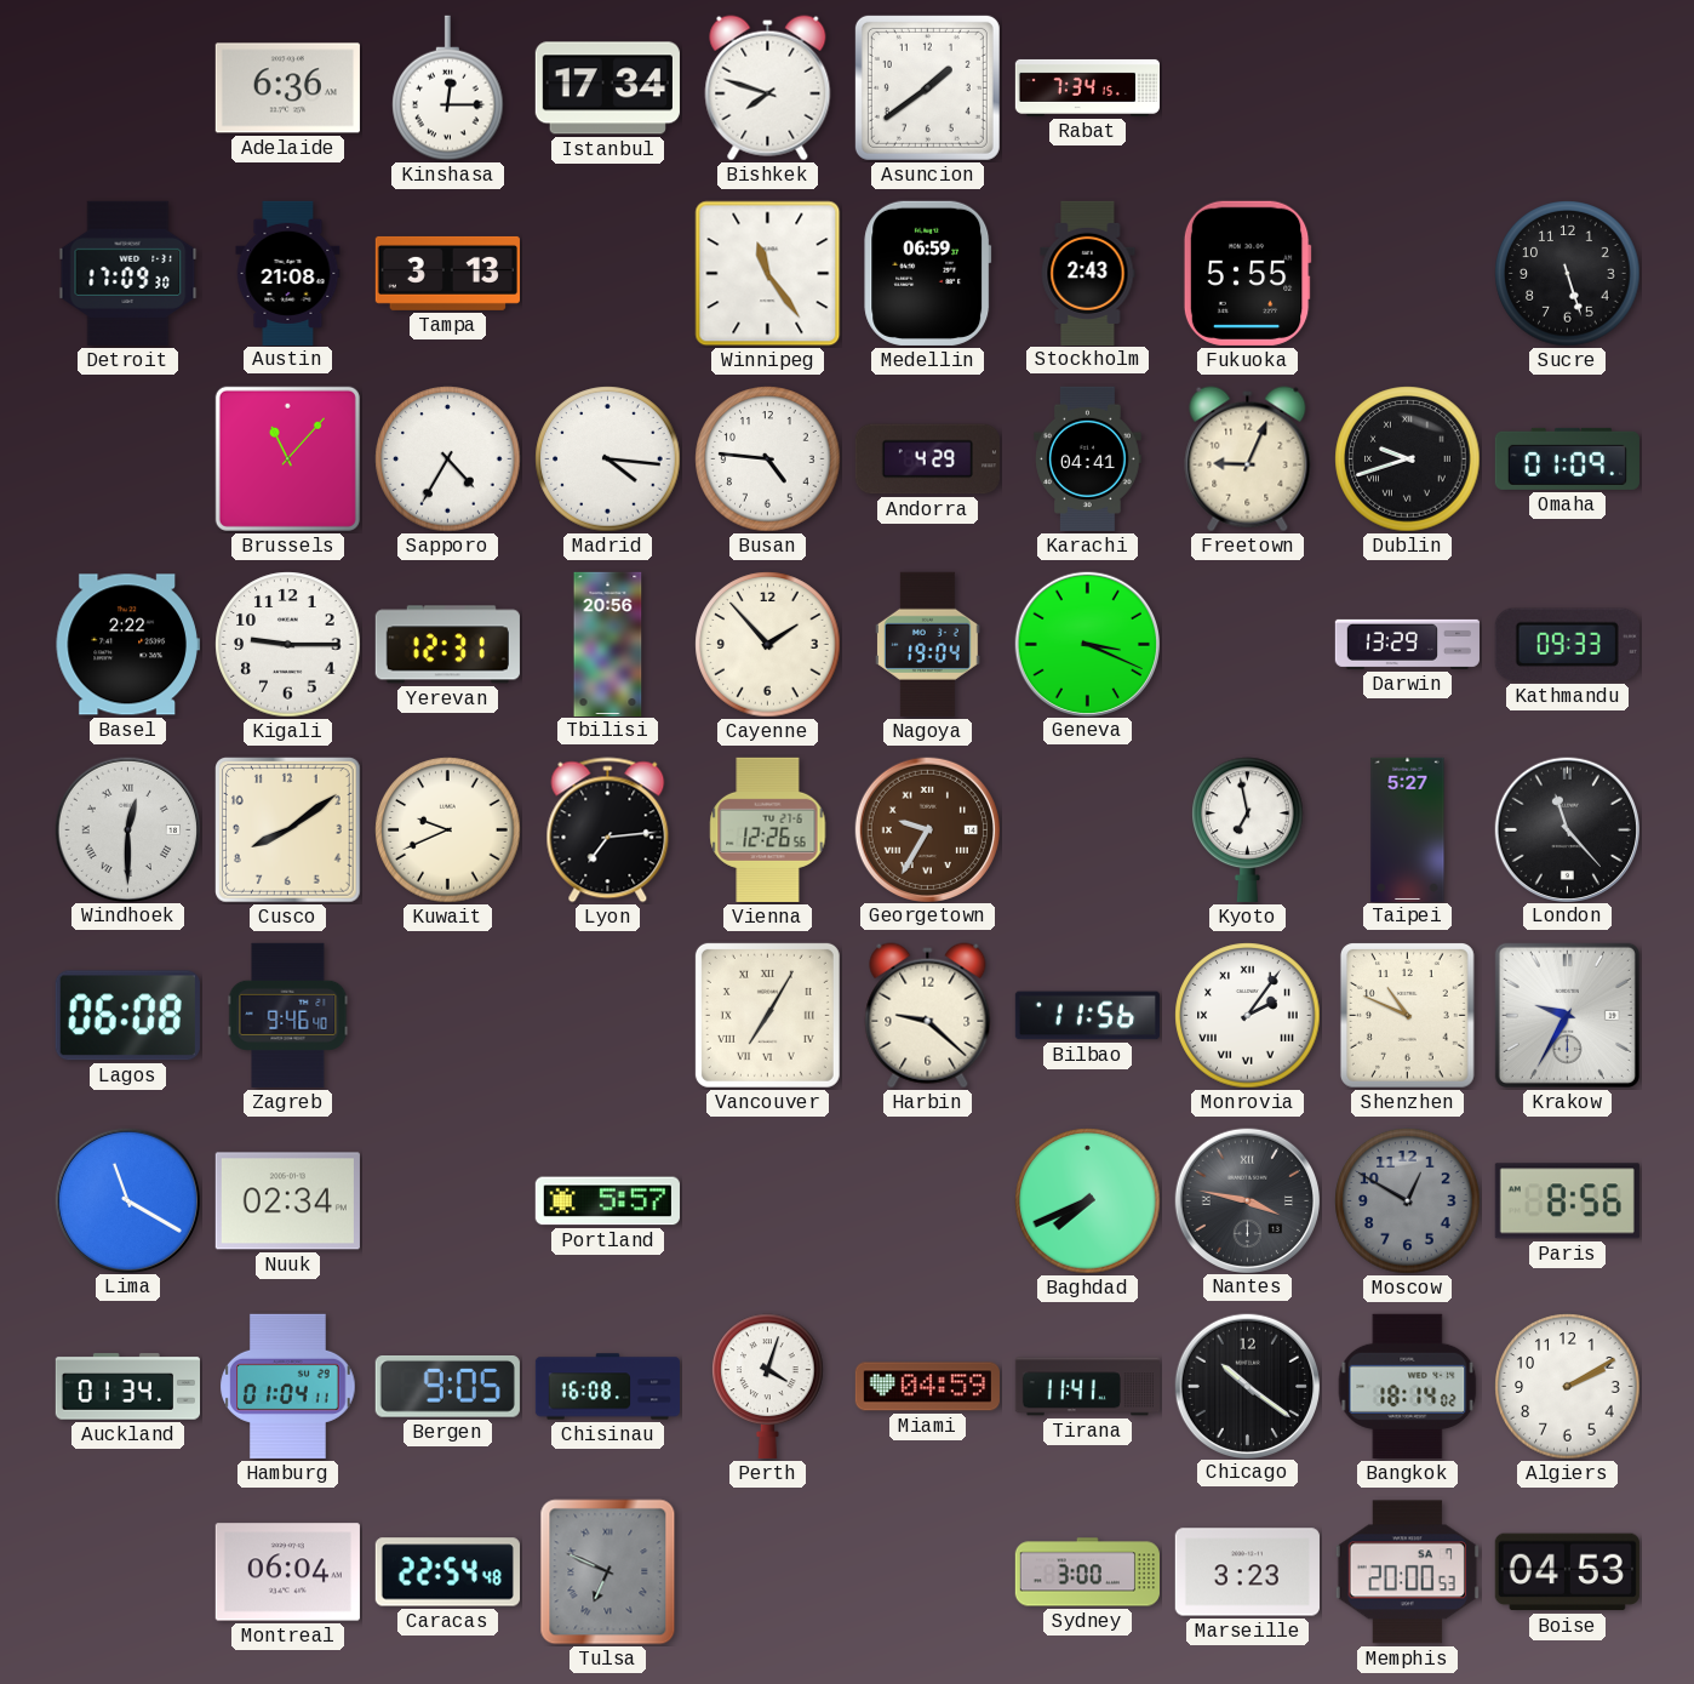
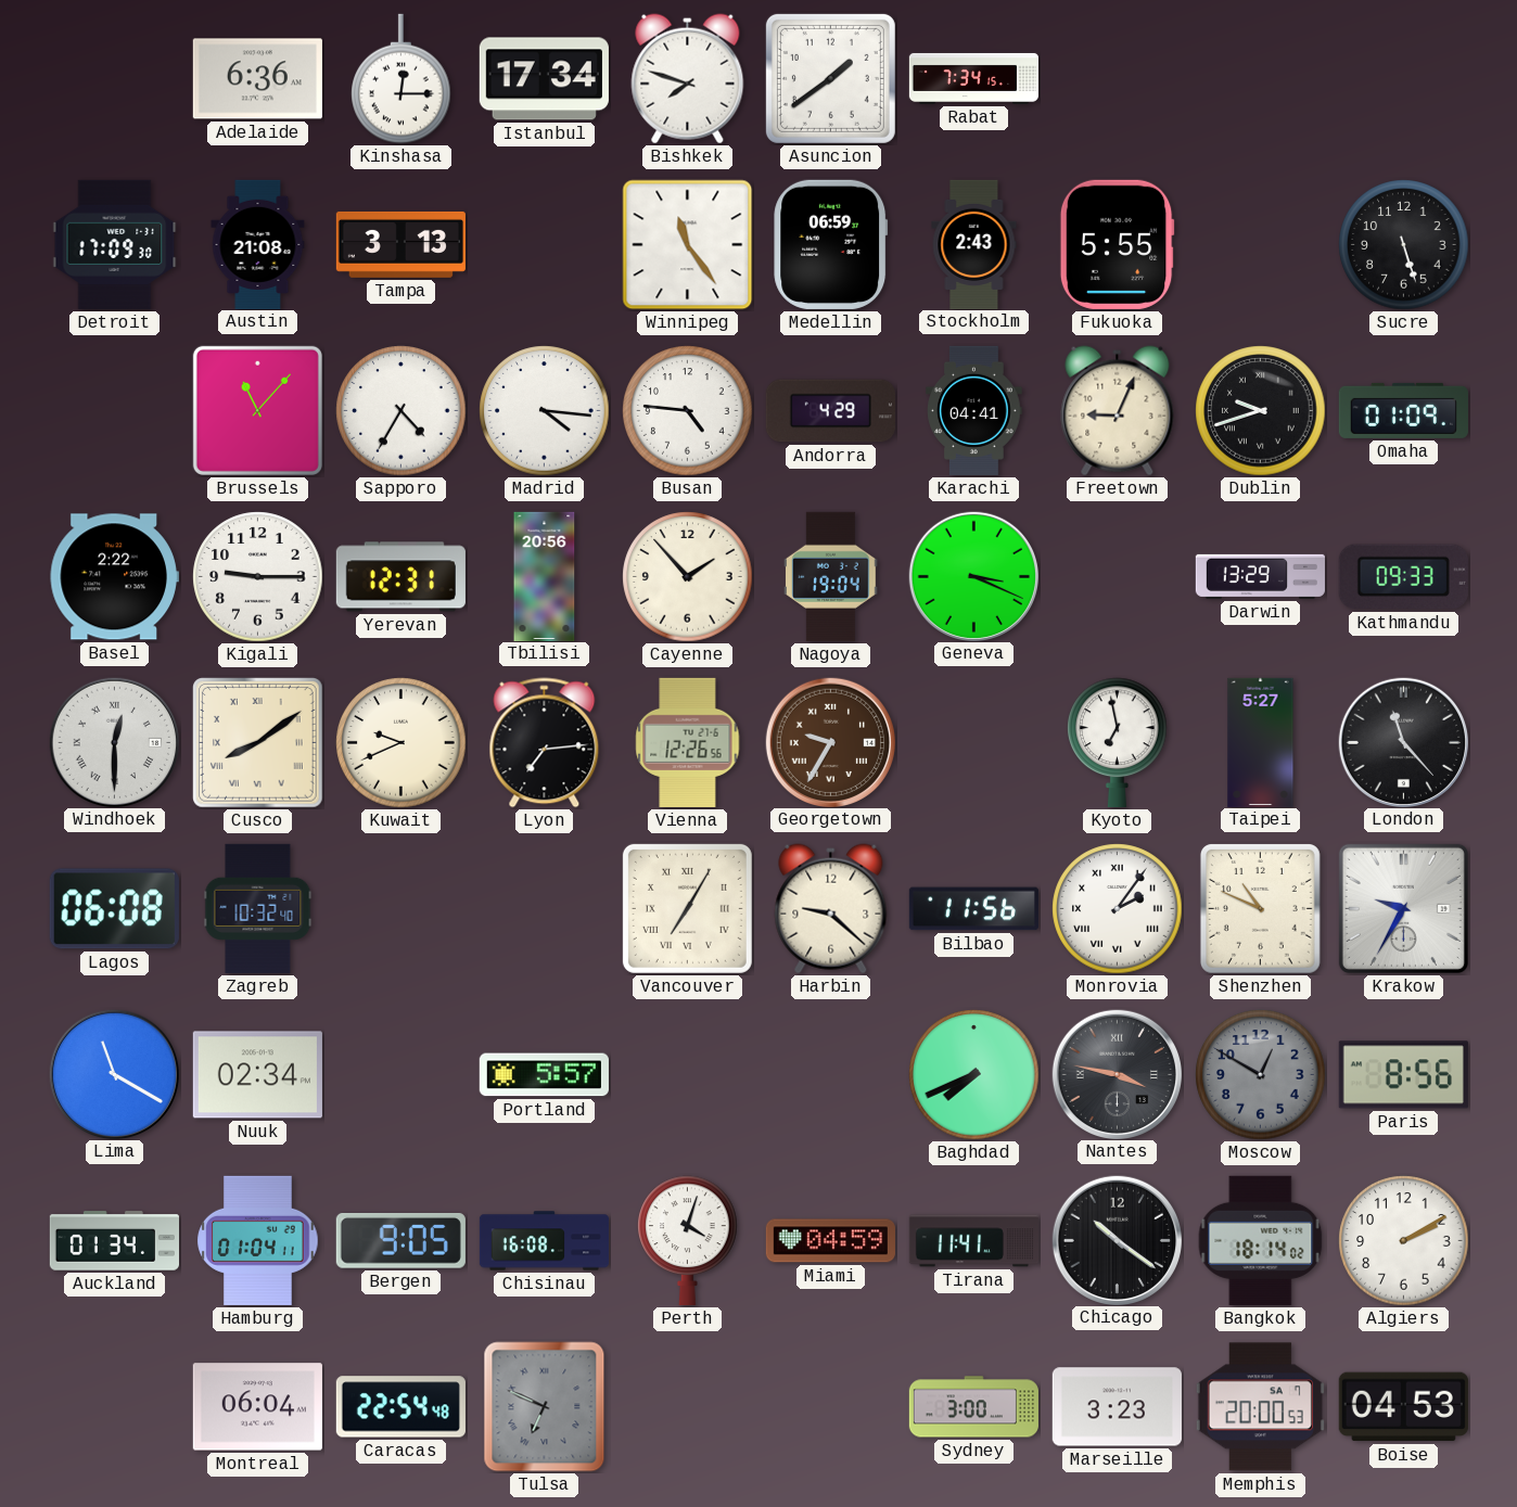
Cusco numerals: Arabic -> Roman
Zagreb: 9:46 -> 10:32
